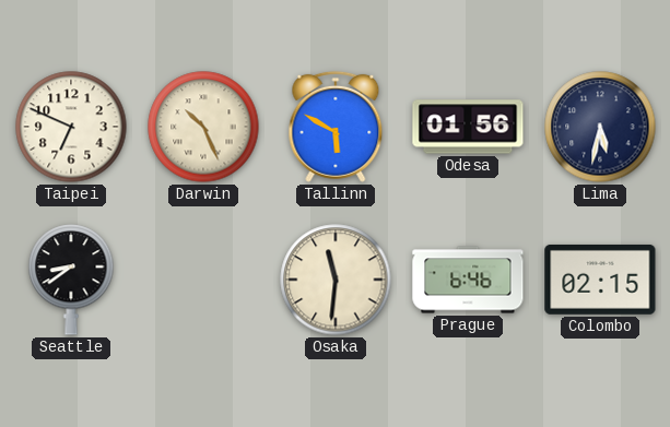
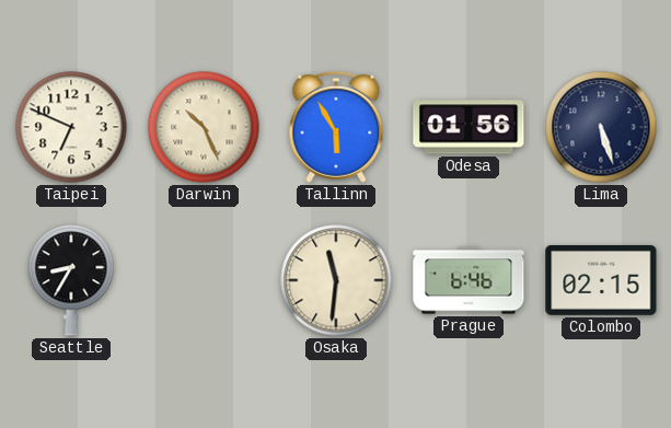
Tallinn: 5:50 -> 5:55
Lima: 5:32 -> 5:27
Seattle: 8:39 -> 8:35
